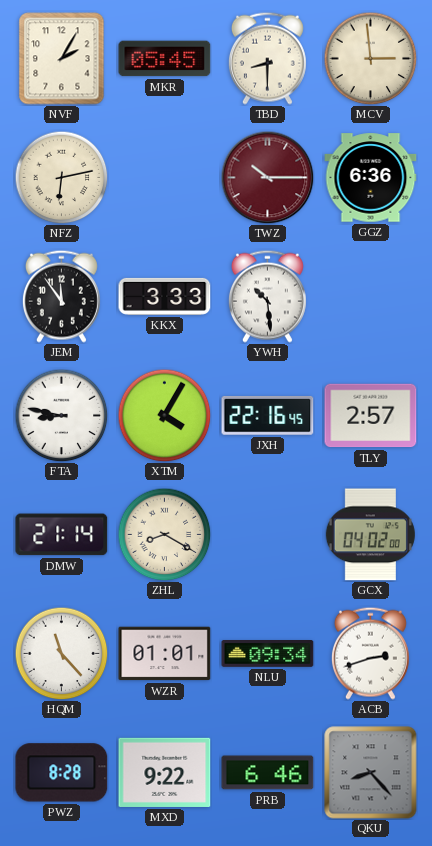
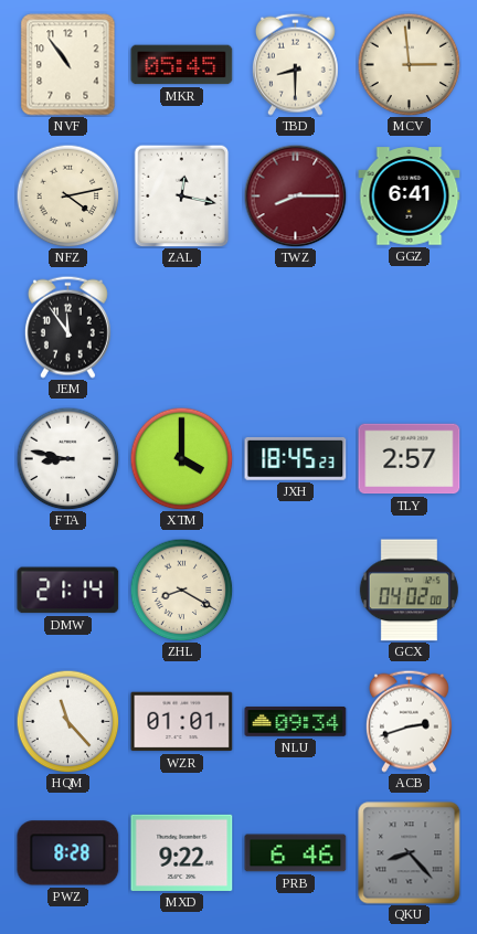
NVF: 2:05 -> 10:54
NFZ: 6:13 -> 4:13
ZAL: none -> 12:17
TWZ: 10:15 -> 8:15
GGZ: 6:36 -> 6:41
KKX: 3:33 -> none
YWH: 10:29 -> none
XTM: 4:05 -> 4:00
JXH: 22:16 -> 18:45
